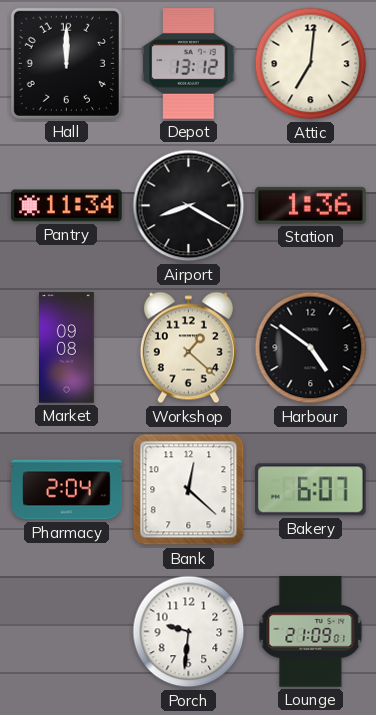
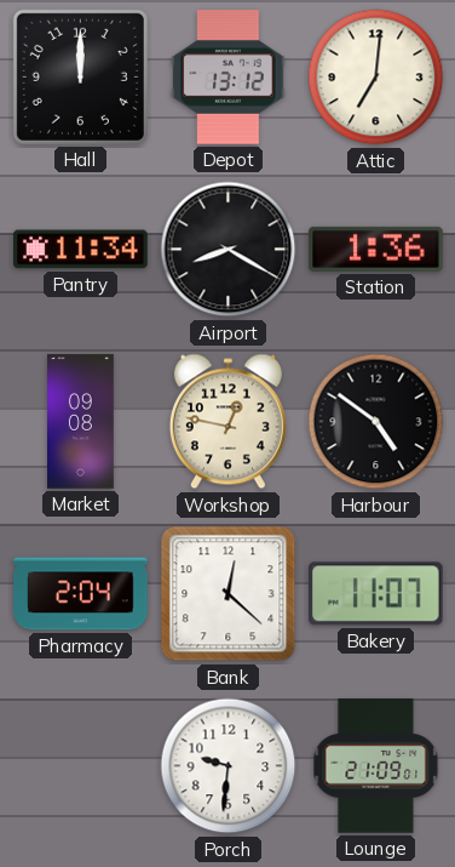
Workshop: 1:22 -> 12:47
Bakery: 6:07 -> 11:07
